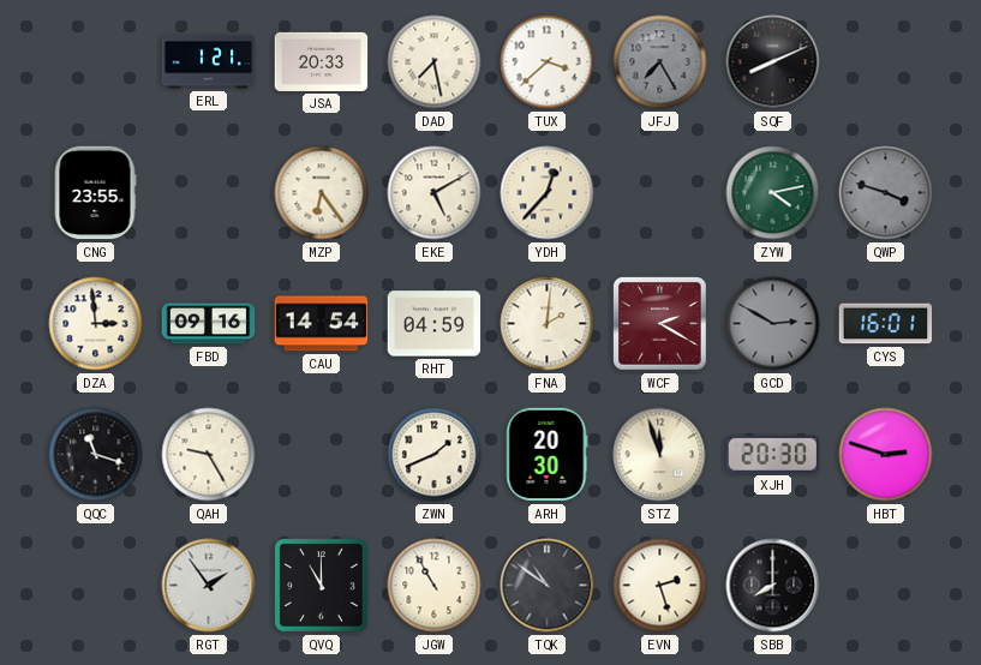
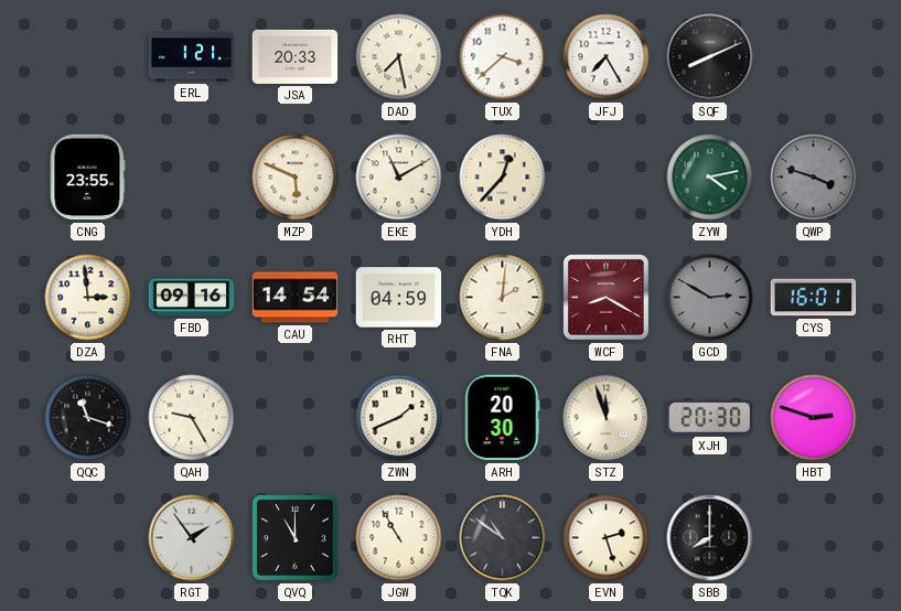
JFJ dial: grey -> white
MZP: 6:24 -> 5:49
EKE: 5:10 -> 11:10
WCF: 2:20 -> 8:20
